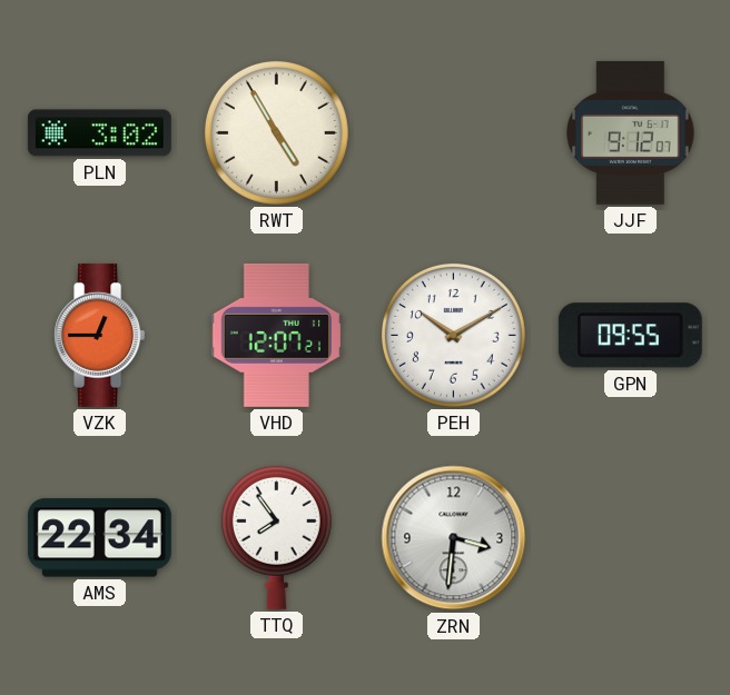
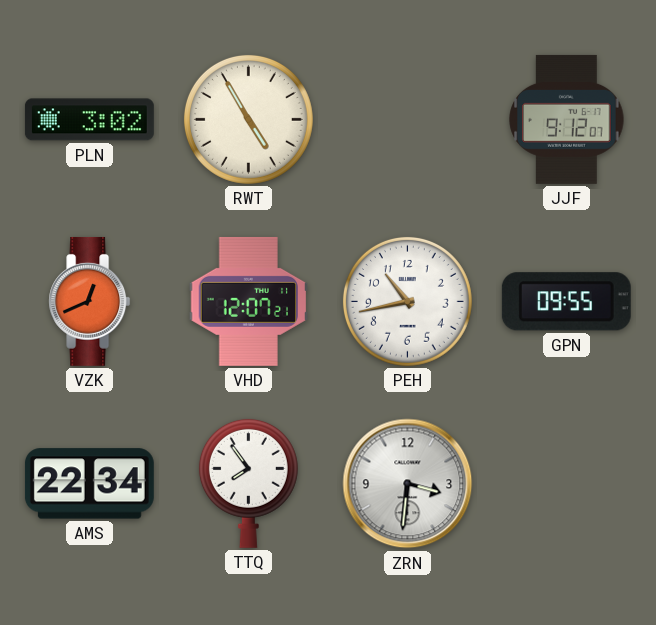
VZK: 12:45 -> 12:41
PEH: 10:10 -> 10:43
